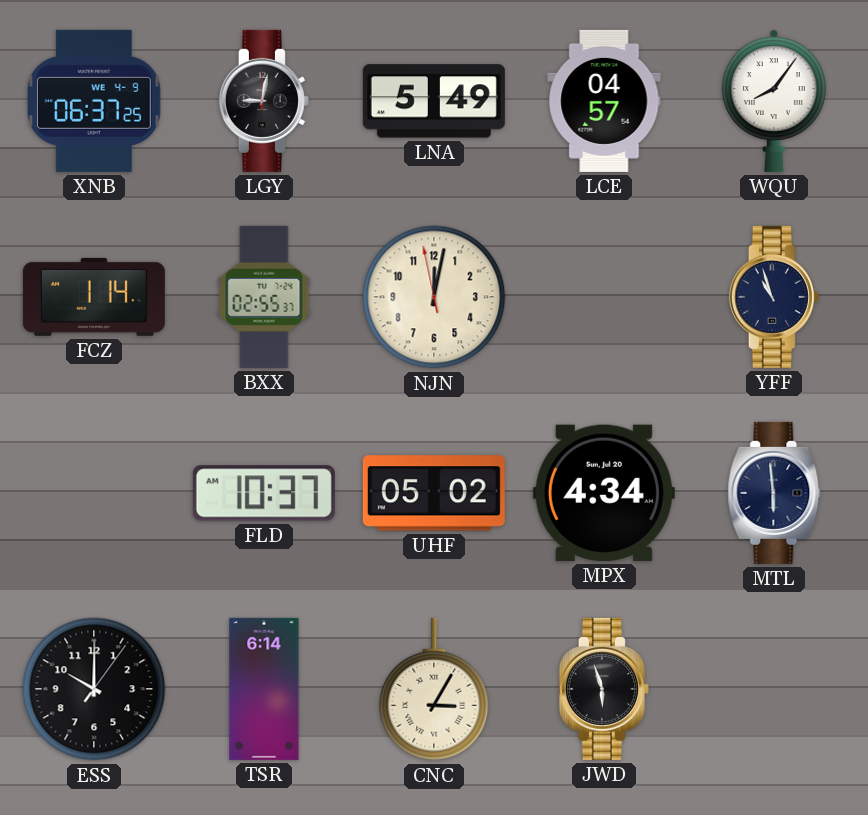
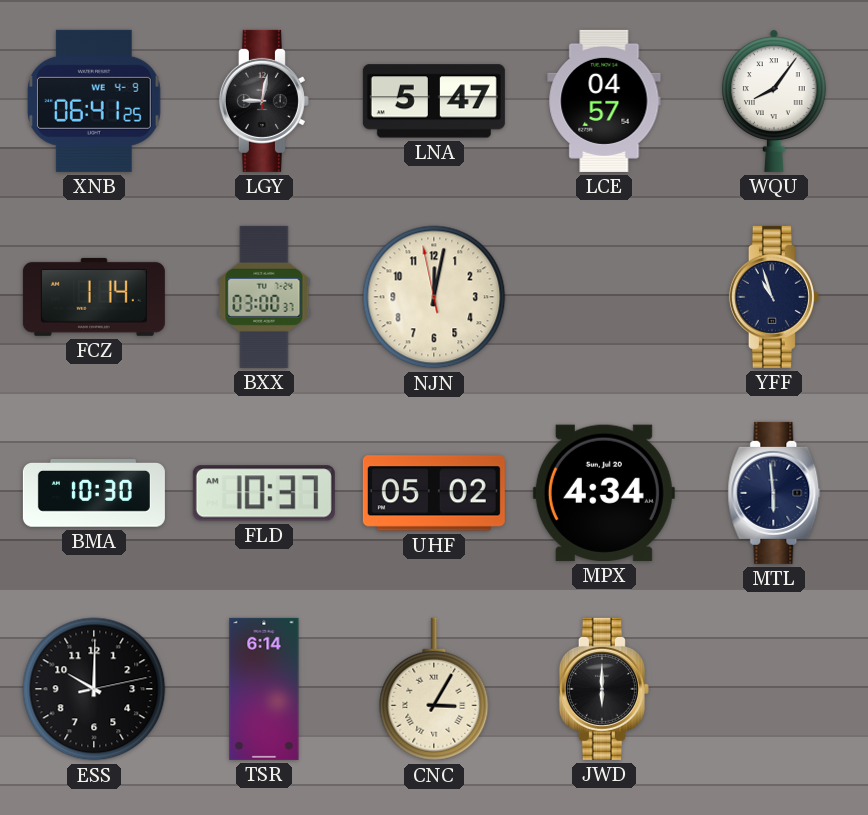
XNB: 06:37 -> 06:41
LNA: 5:49 -> 5:47
BXX: 02:55 -> 03:00
BMA: none -> 10:30
ESS: 10:00:06 -> 10:00:13
JWD: 5:57 -> 6:00
